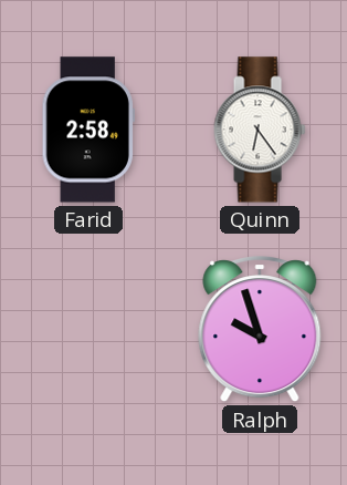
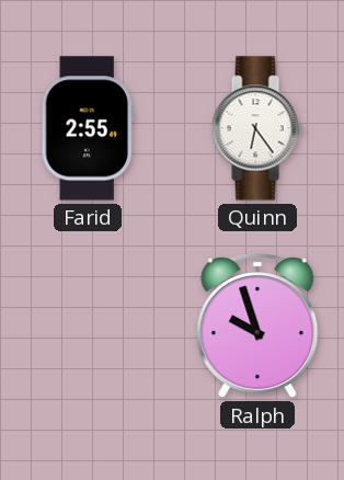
Farid: 2:58 -> 2:55
